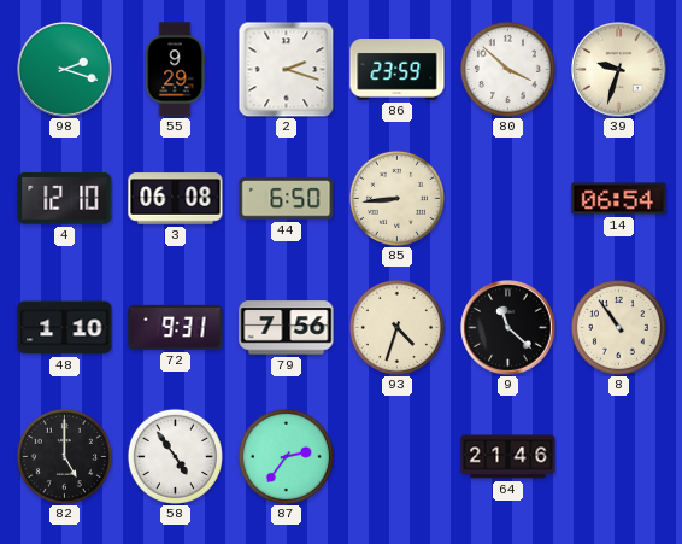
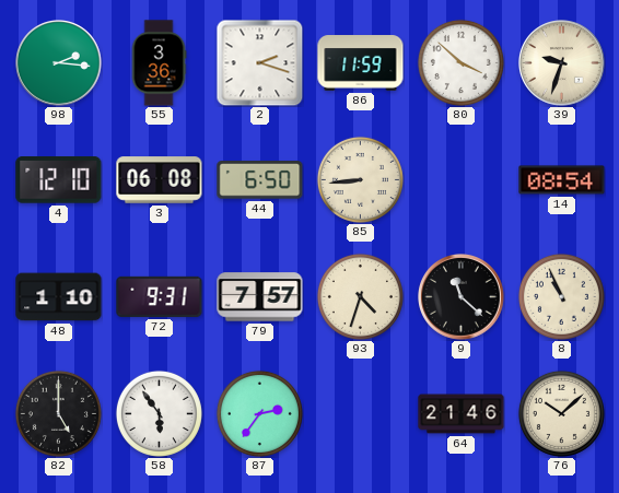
98: 2:18 -> 2:16
55: 9:29 -> 3:36
86: 23:59 -> 11:59
14: 06:54 -> 08:54
79: 7:56 -> 7:57
8: 10:54 -> 10:56
58: 4:54 -> 5:54
76: none -> 10:08
